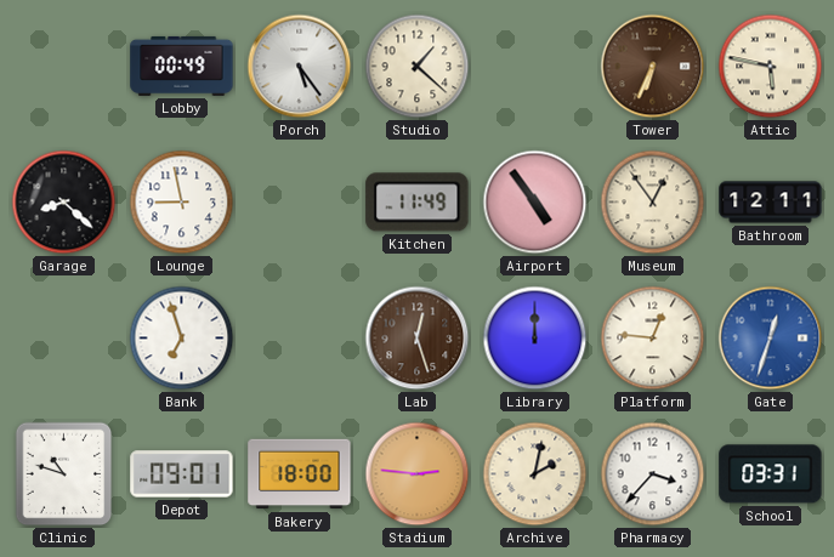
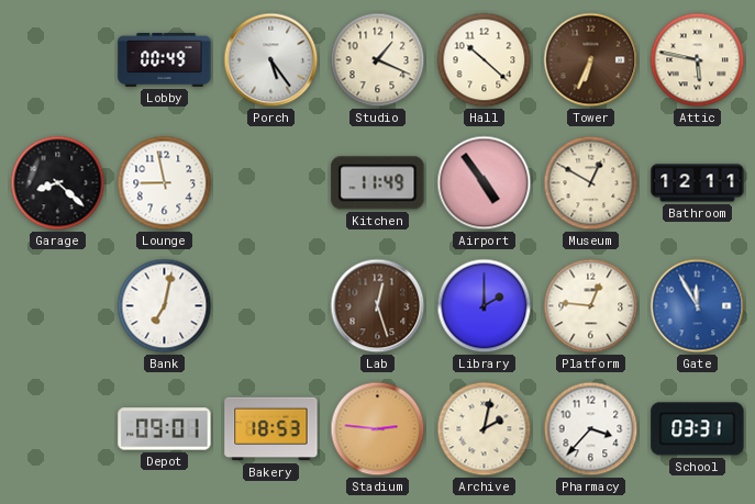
Studio: 1:22 -> 1:19
Hall: none -> 10:22
Museum: 12:54 -> 12:50
Bank: 6:57 -> 7:02
Library: 12:00 -> 2:00
Gate: 12:33 -> 11:55
Clinic: 10:48 -> none
Bakery: 18:00 -> 18:53
